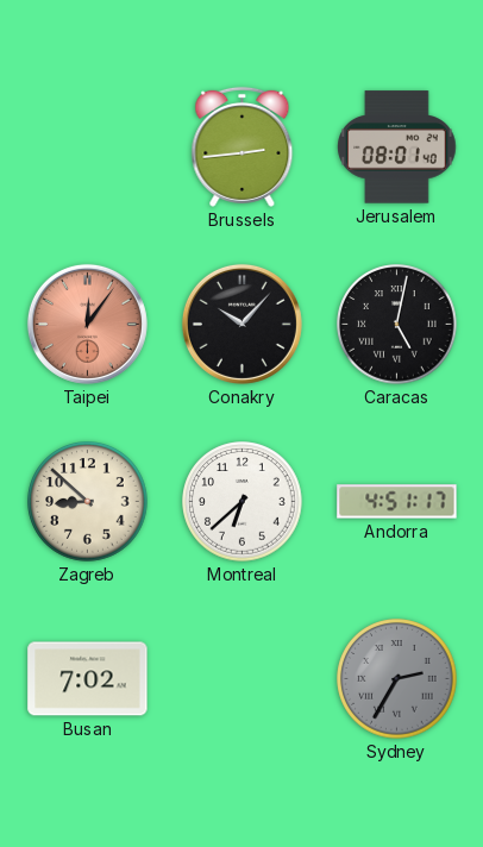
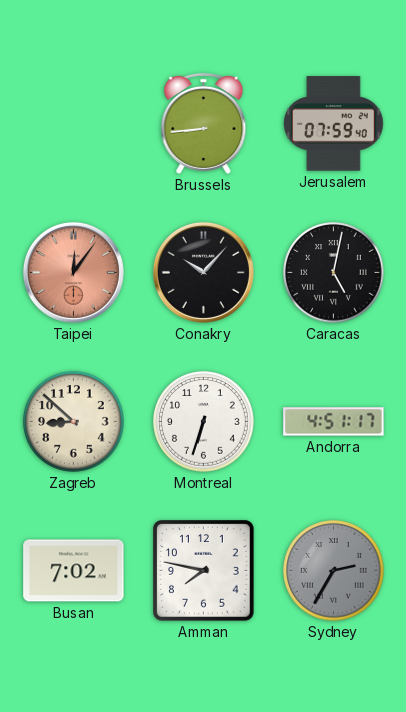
Brussels: 2:44 -> 8:44
Jerusalem: 08:01 -> 07:59
Montreal: 6:38 -> 6:33
Amman: none -> 7:47
